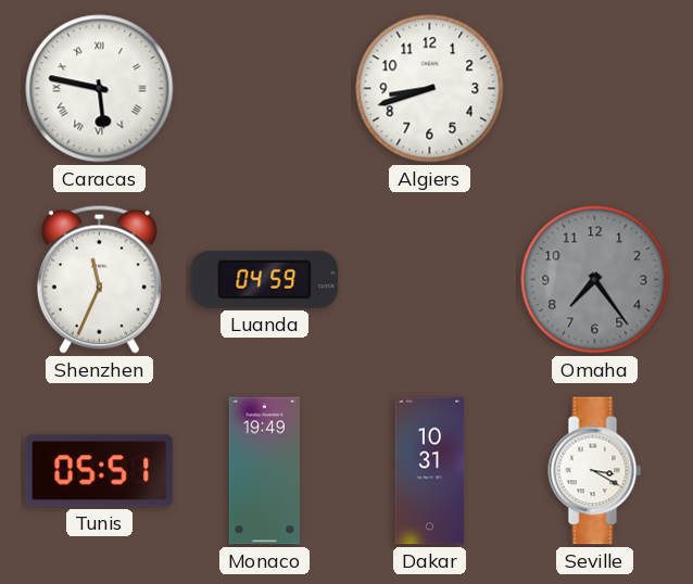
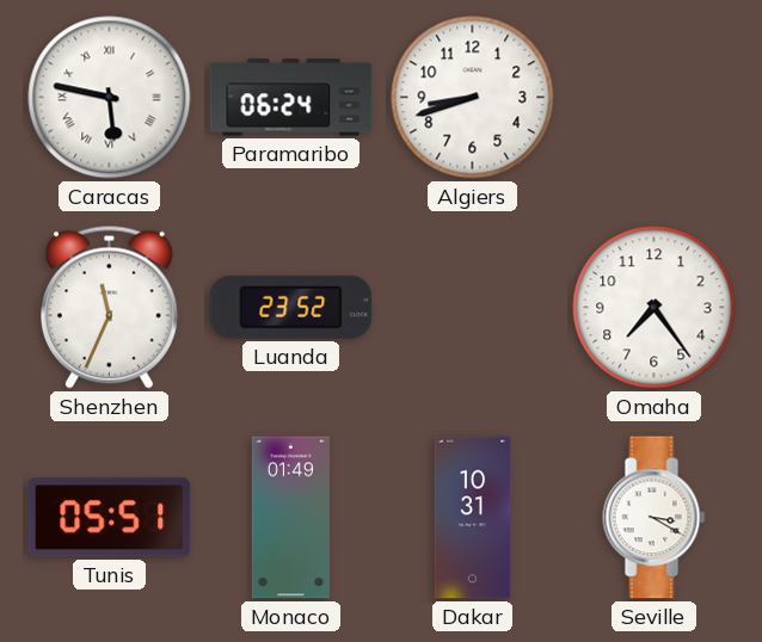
Paramaribo: none -> 06:24
Luanda: 04:59 -> 23:52
Omaha dial: grey -> white
Monaco: 19:49 -> 01:49
